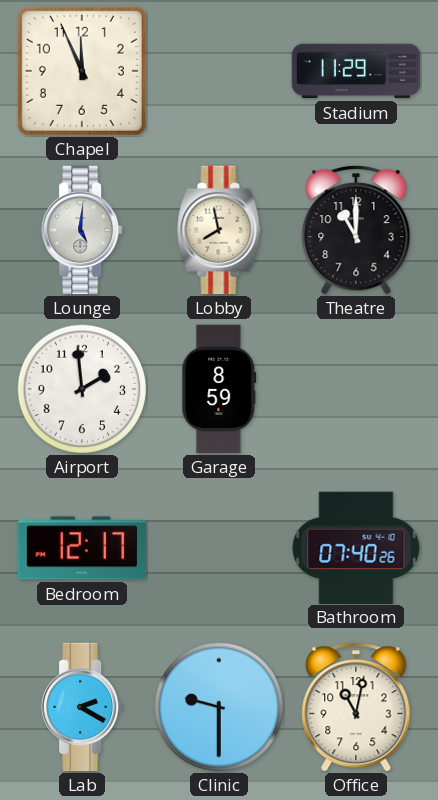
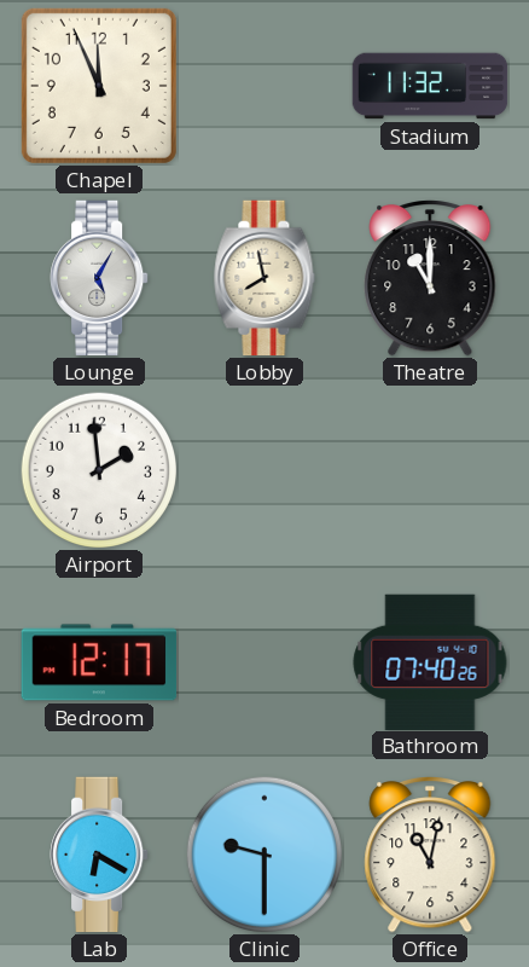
Stadium: 11:29 -> 11:32
Lounge: 5:01 -> 5:05
Garage: 8:59 -> none
Lab: 2:20 -> 6:20
